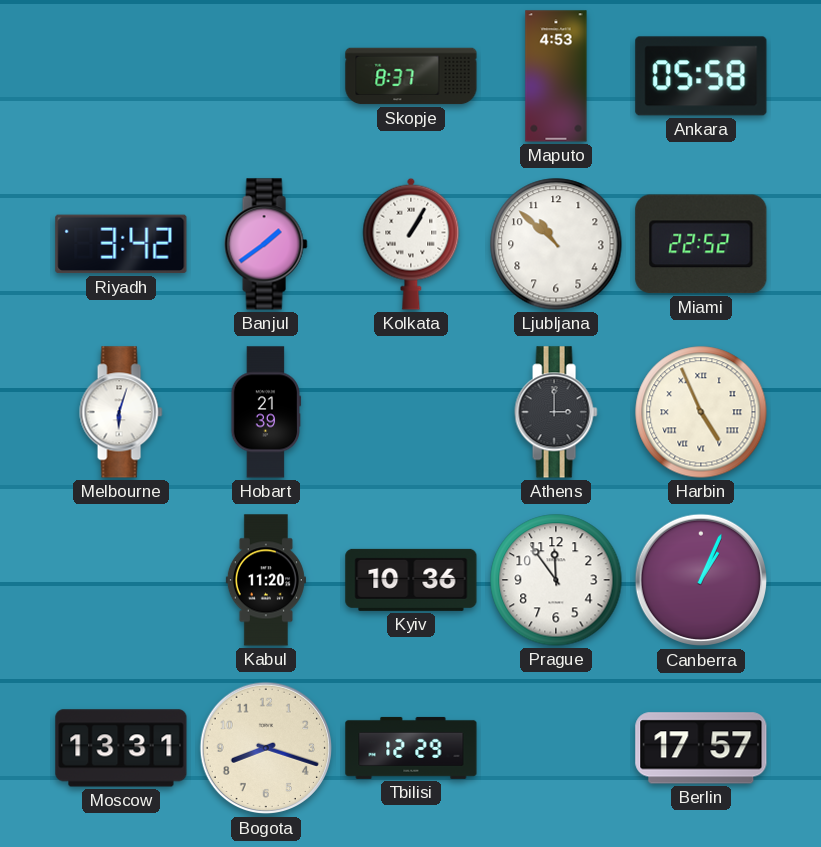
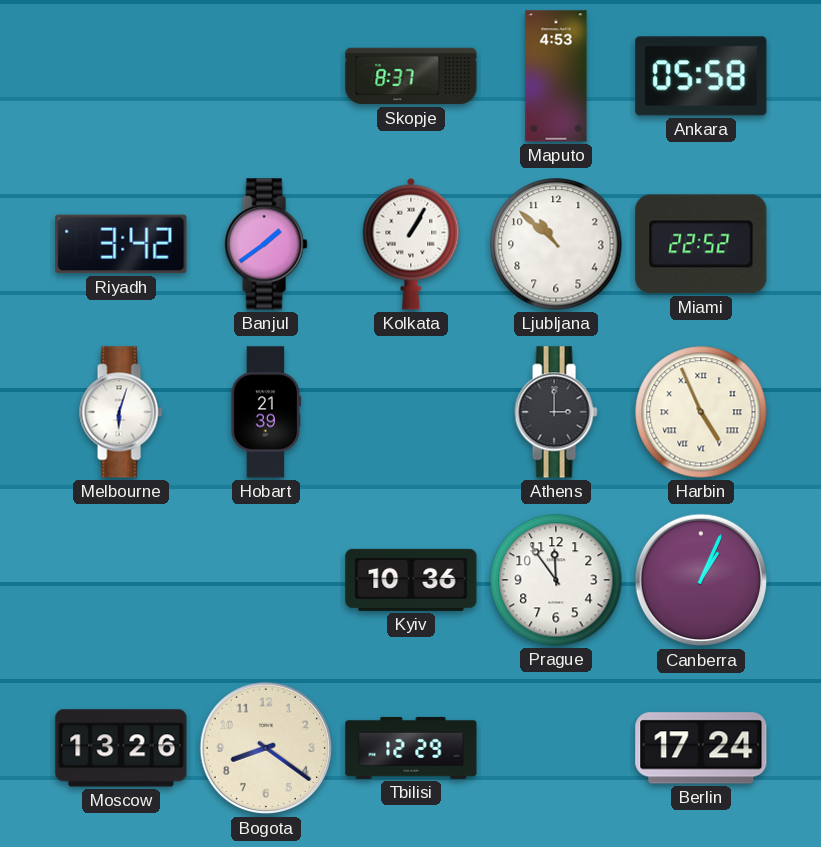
Kabul: 11:20 -> none
Moscow: 13:31 -> 13:26
Bogota: 8:18 -> 8:21
Berlin: 17:57 -> 17:24
